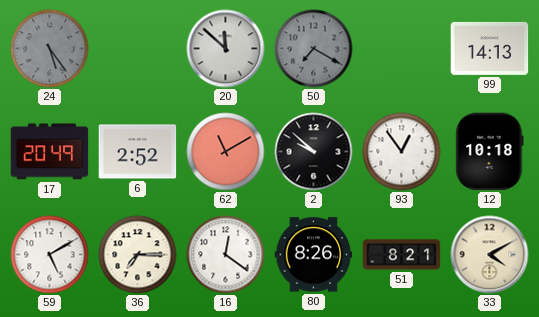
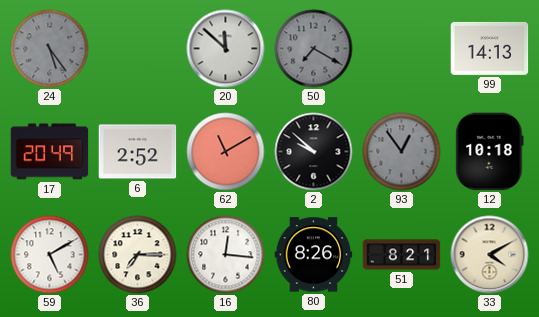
93 dial: white -> grey
16: 12:21 -> 12:16
